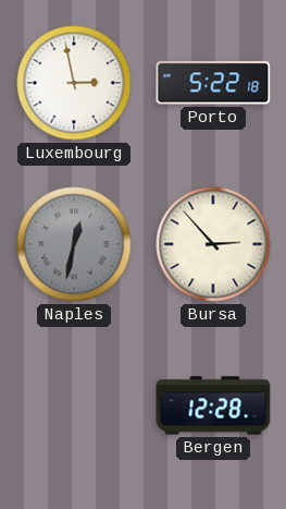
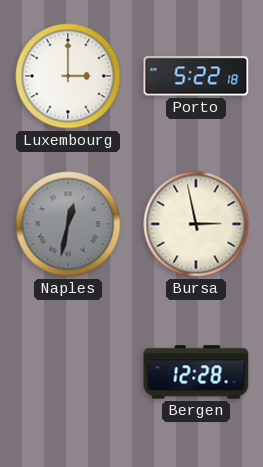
Luxembourg: 2:58 -> 3:00
Bursa: 2:53 -> 2:58
